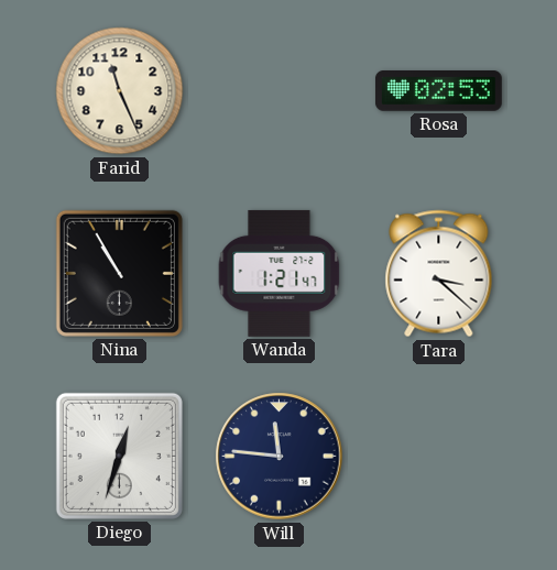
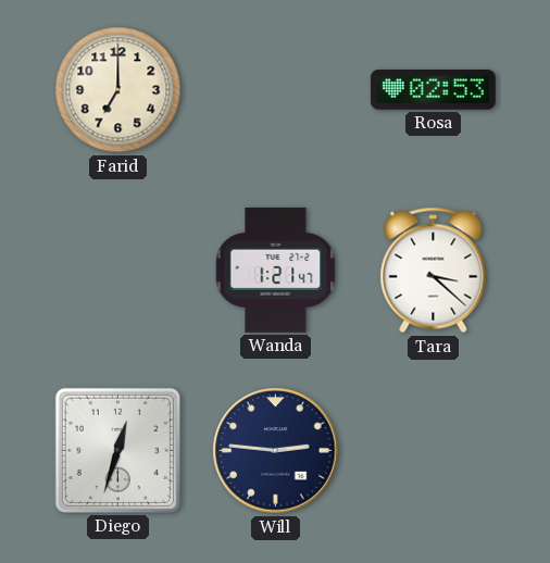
Farid: 11:26 -> 7:00
Nina: 10:55 -> none
Will: 11:46 -> 2:46
